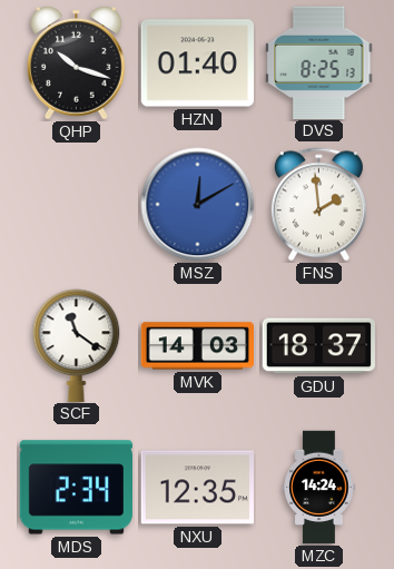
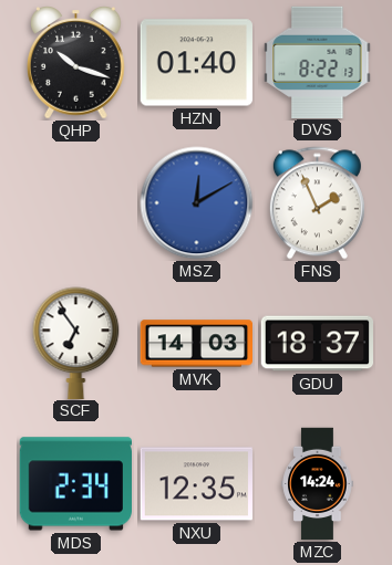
DVS: 8:25 -> 8:22
FNS: 1:59 -> 1:56
SCF: 11:21 -> 6:54
